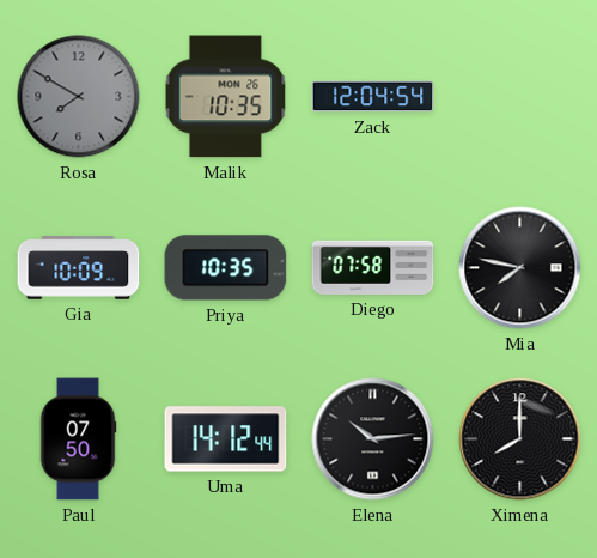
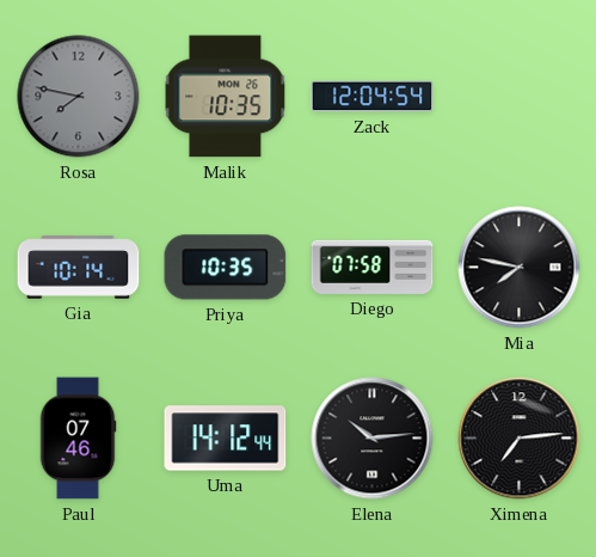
Rosa: 7:50 -> 7:47
Gia: 10:09 -> 10:14
Paul: 07:50 -> 07:46
Ximena: 8:00 -> 7:14
